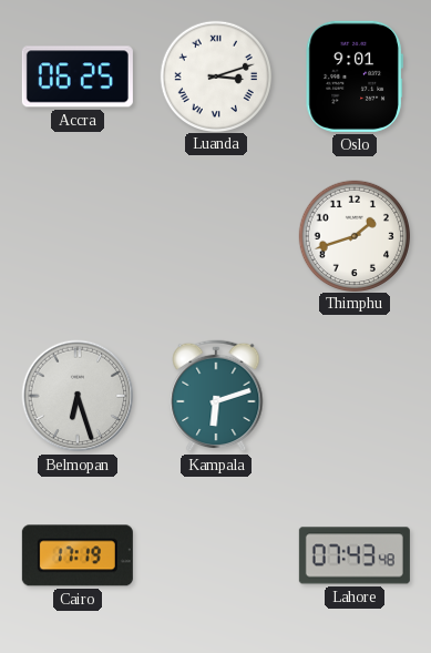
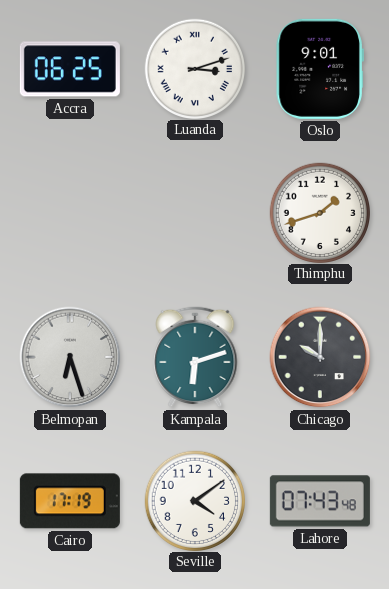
Chicago: none -> 10:00
Seville: none -> 4:09
